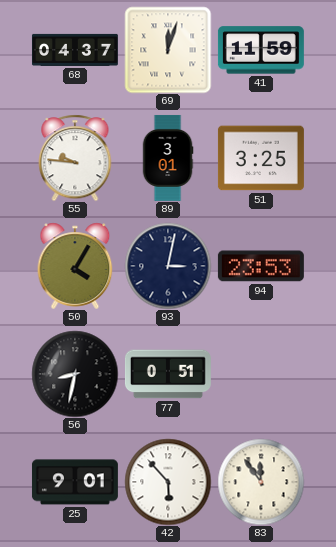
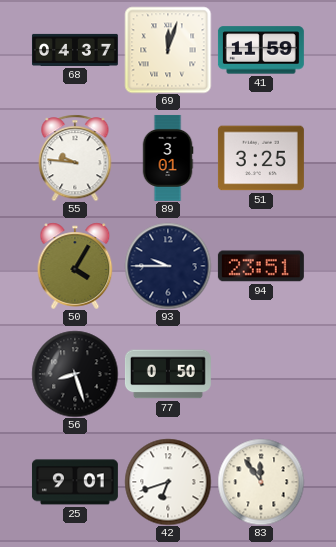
93: 3:02 -> 9:45
94: 23:53 -> 23:51
56: 8:32 -> 8:27
77: 0:51 -> 0:50
42: 5:53 -> 6:42
